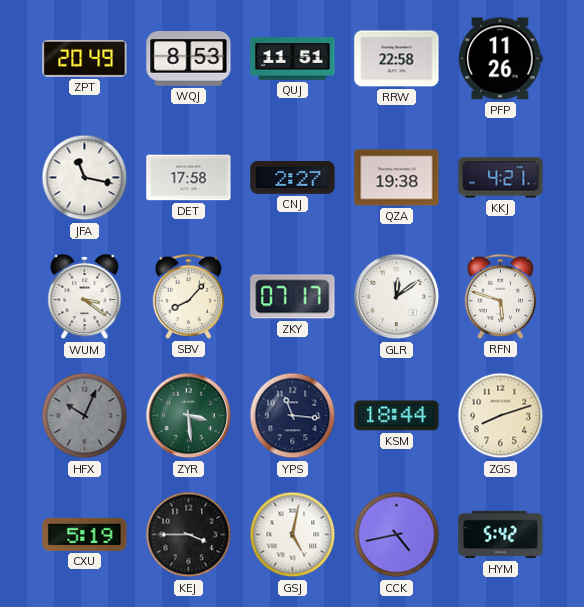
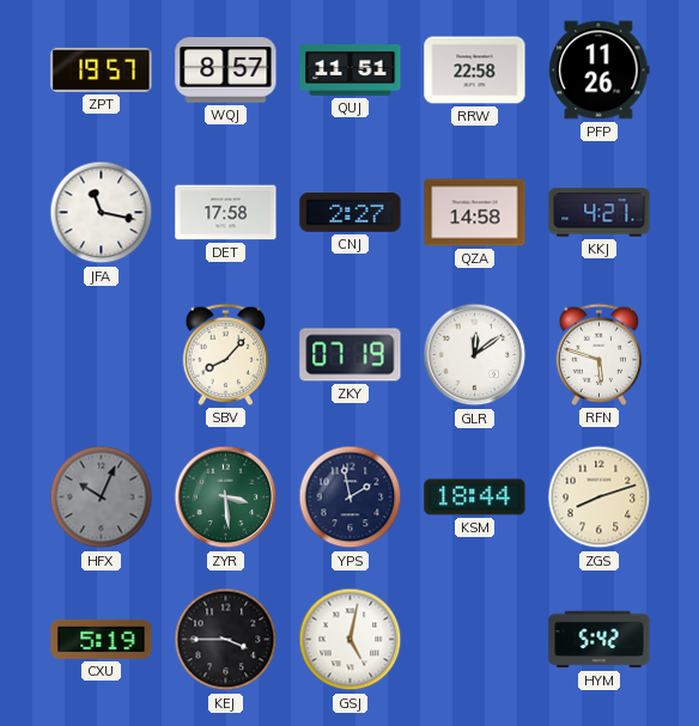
ZPT: 20:49 -> 19:57
WQJ: 8:53 -> 8:57
QZA: 19:38 -> 14:58
WUM: 3:21 -> none
ZKY: 07:17 -> 07:19
YPS: 11:16 -> 1:58
CCK: 4:43 -> none
